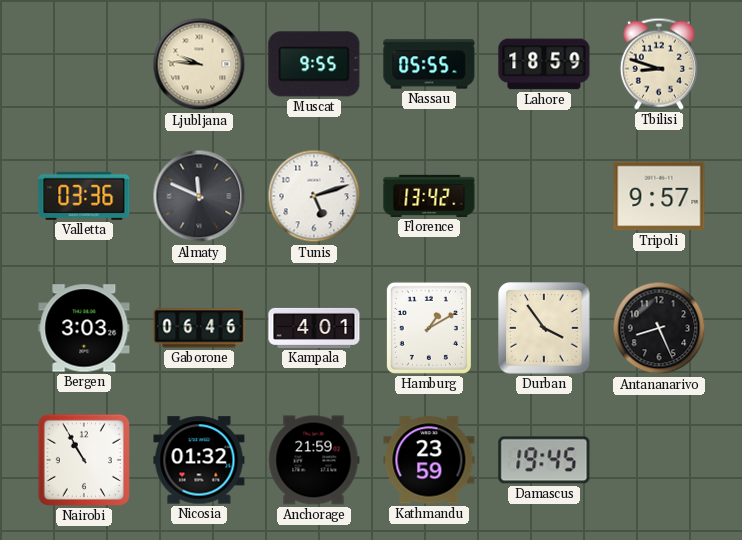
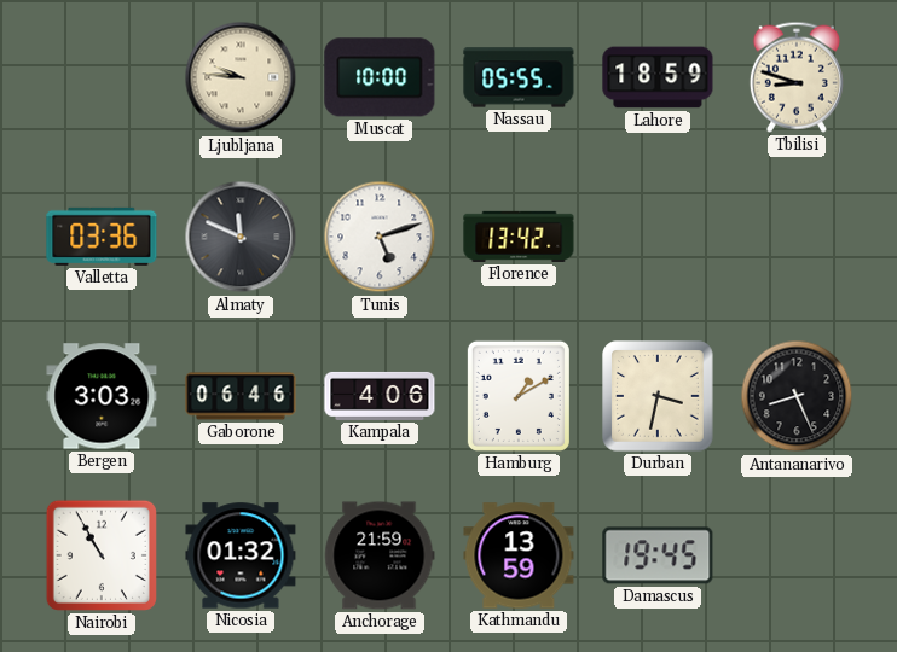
Muscat: 9:55 -> 10:00
Tripoli: 9:57 -> none
Kampala: 4:01 -> 4:06
Durban: 3:54 -> 3:32
Kathmandu: 23:59 -> 13:59
